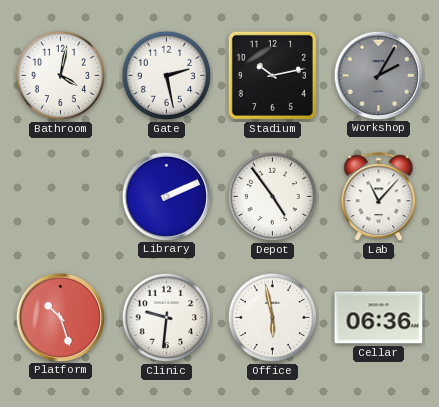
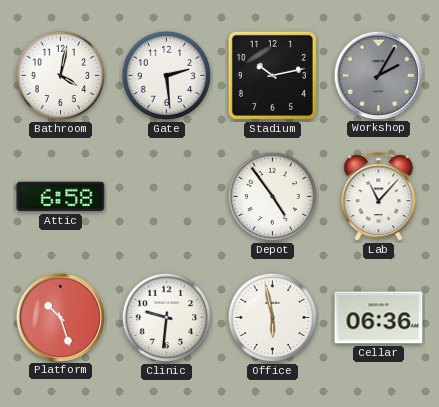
Gate: 2:28 -> 2:29
Attic: none -> 6:58
Library: 2:11 -> none
